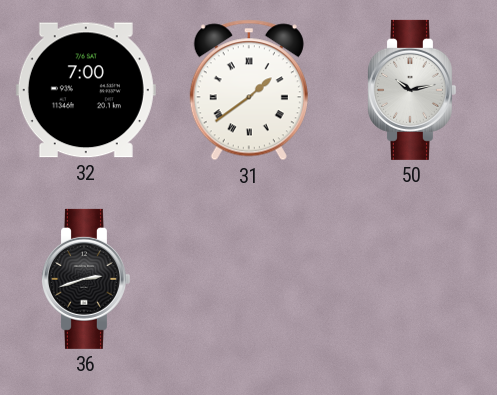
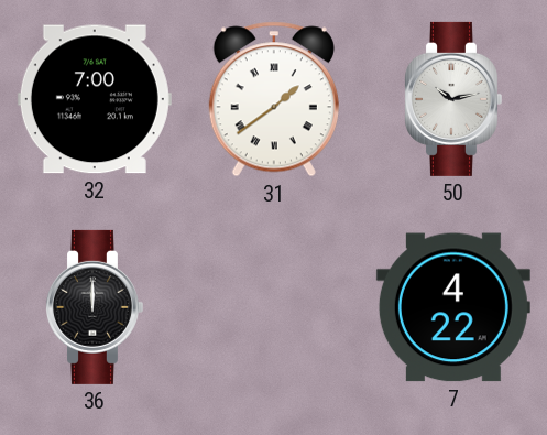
36: 2:42 -> 12:00
7: none -> 4:22
